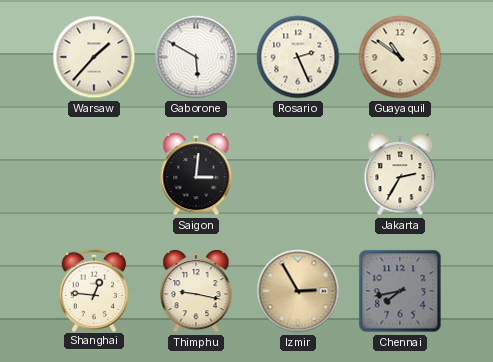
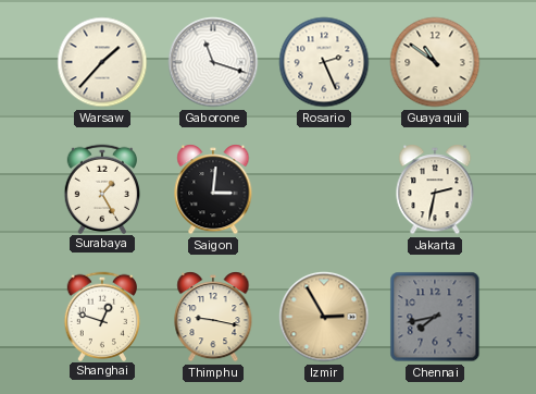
Gaborone: 5:50 -> 11:18
Surabaya: none -> 1:25
Jakarta: 2:35 -> 2:32
Shanghai: 12:46 -> 12:48
